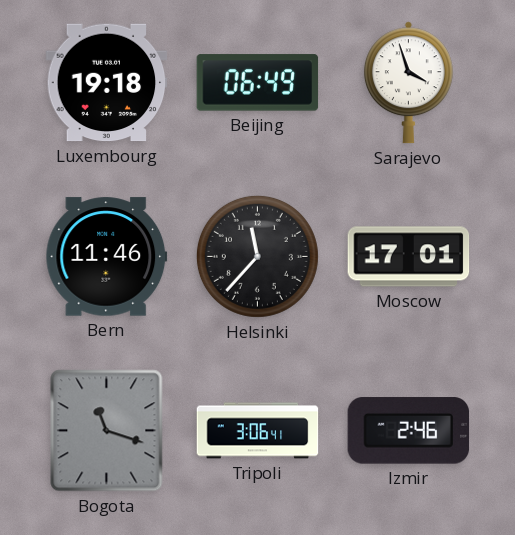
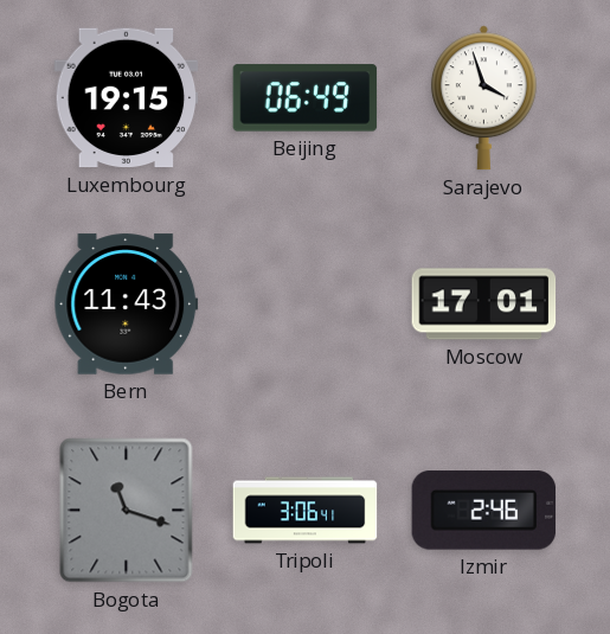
Luxembourg: 19:18 -> 19:15
Bern: 11:46 -> 11:43
Helsinki: 11:37 -> none
